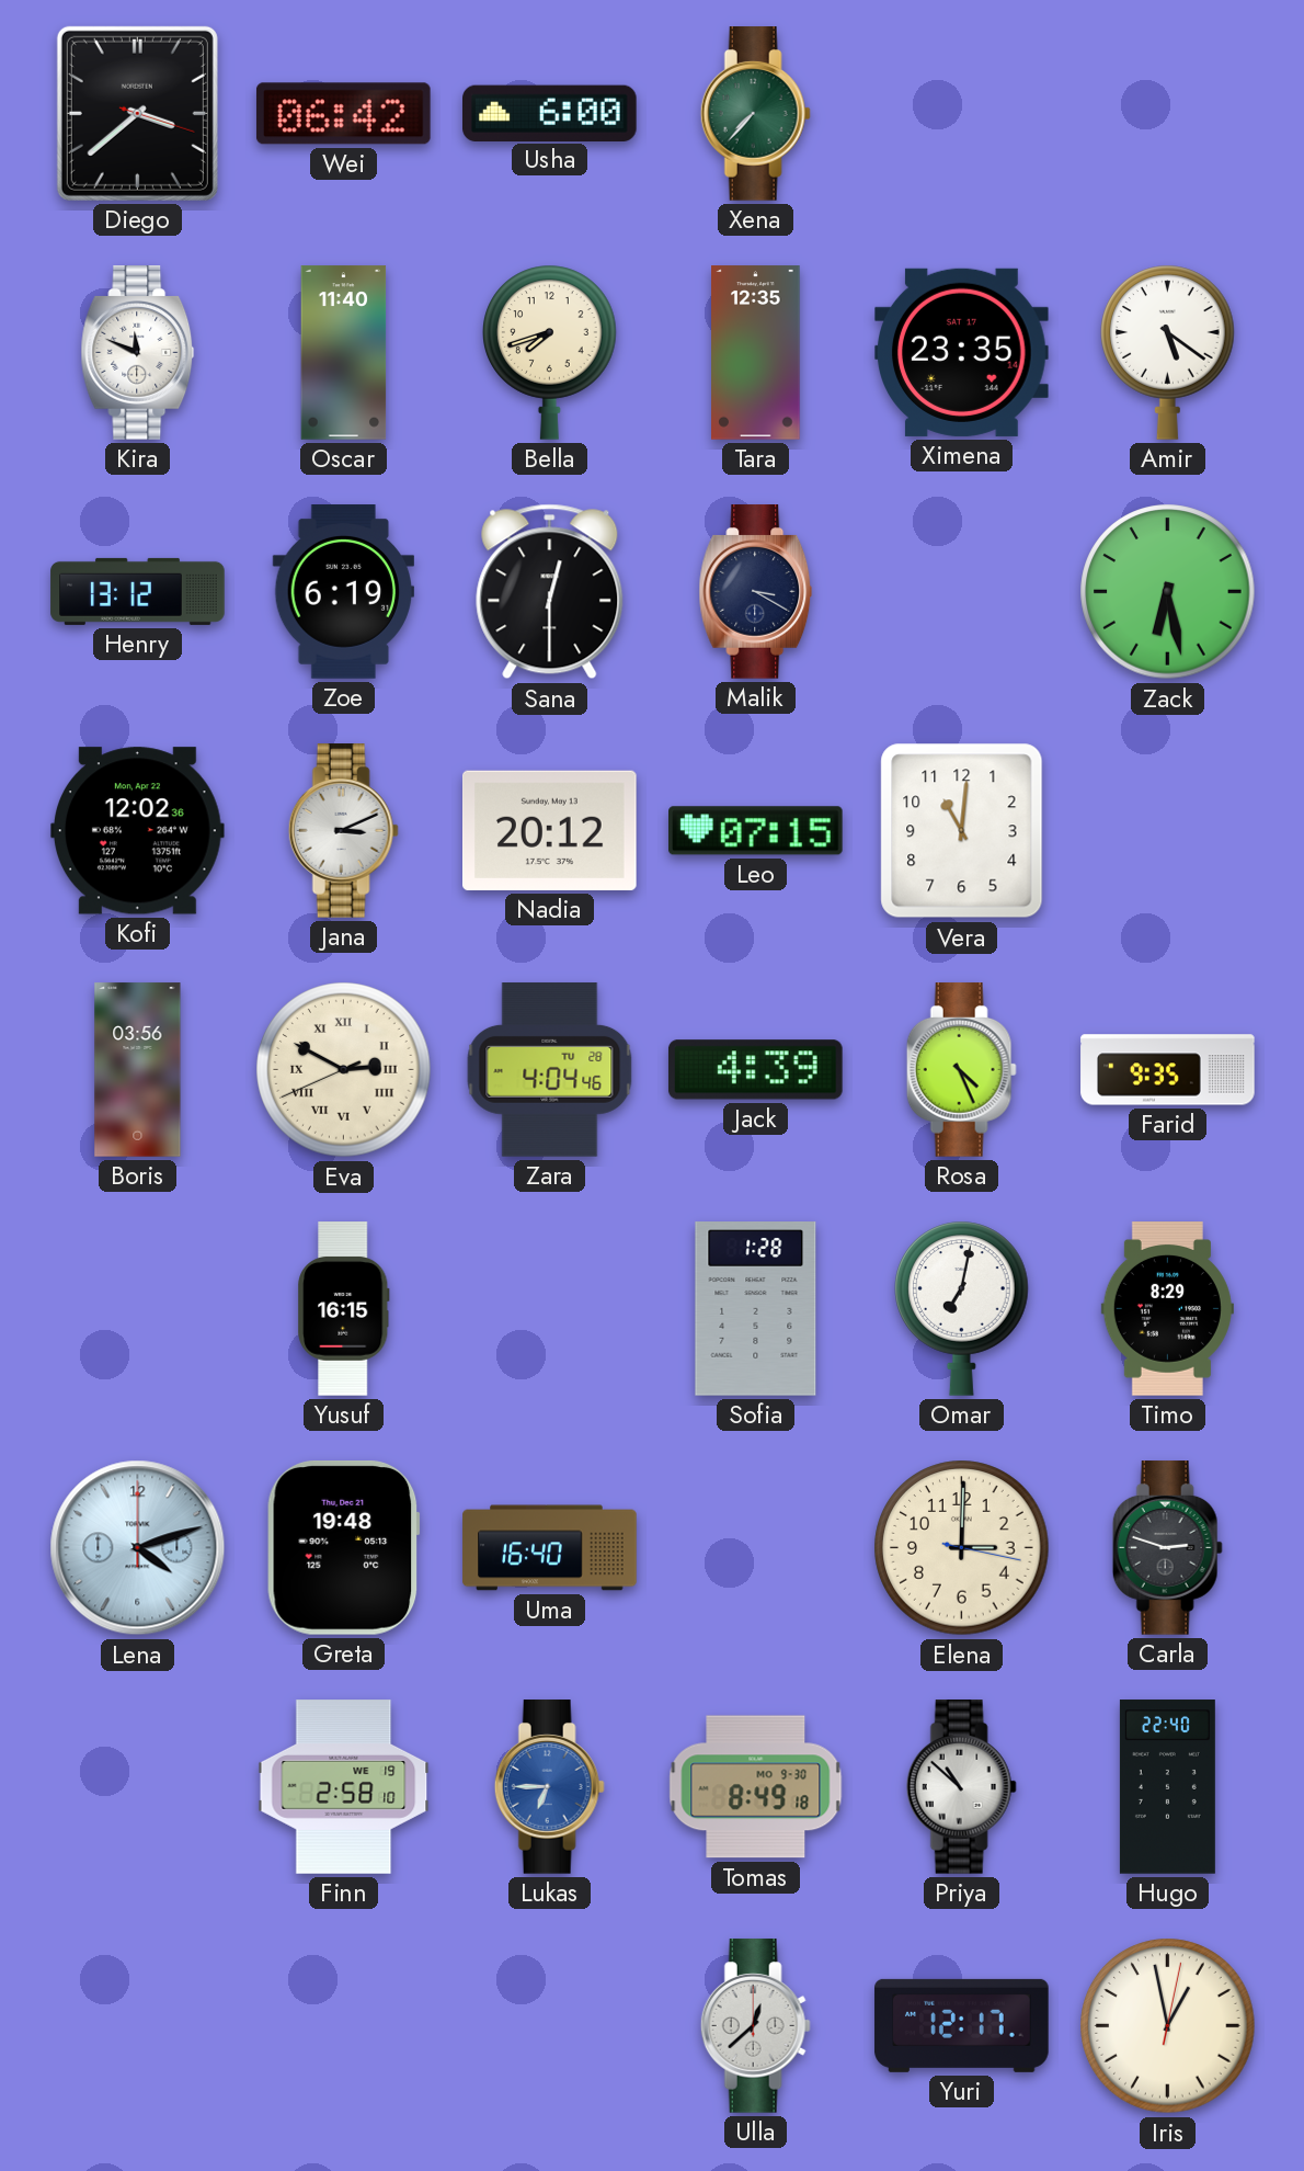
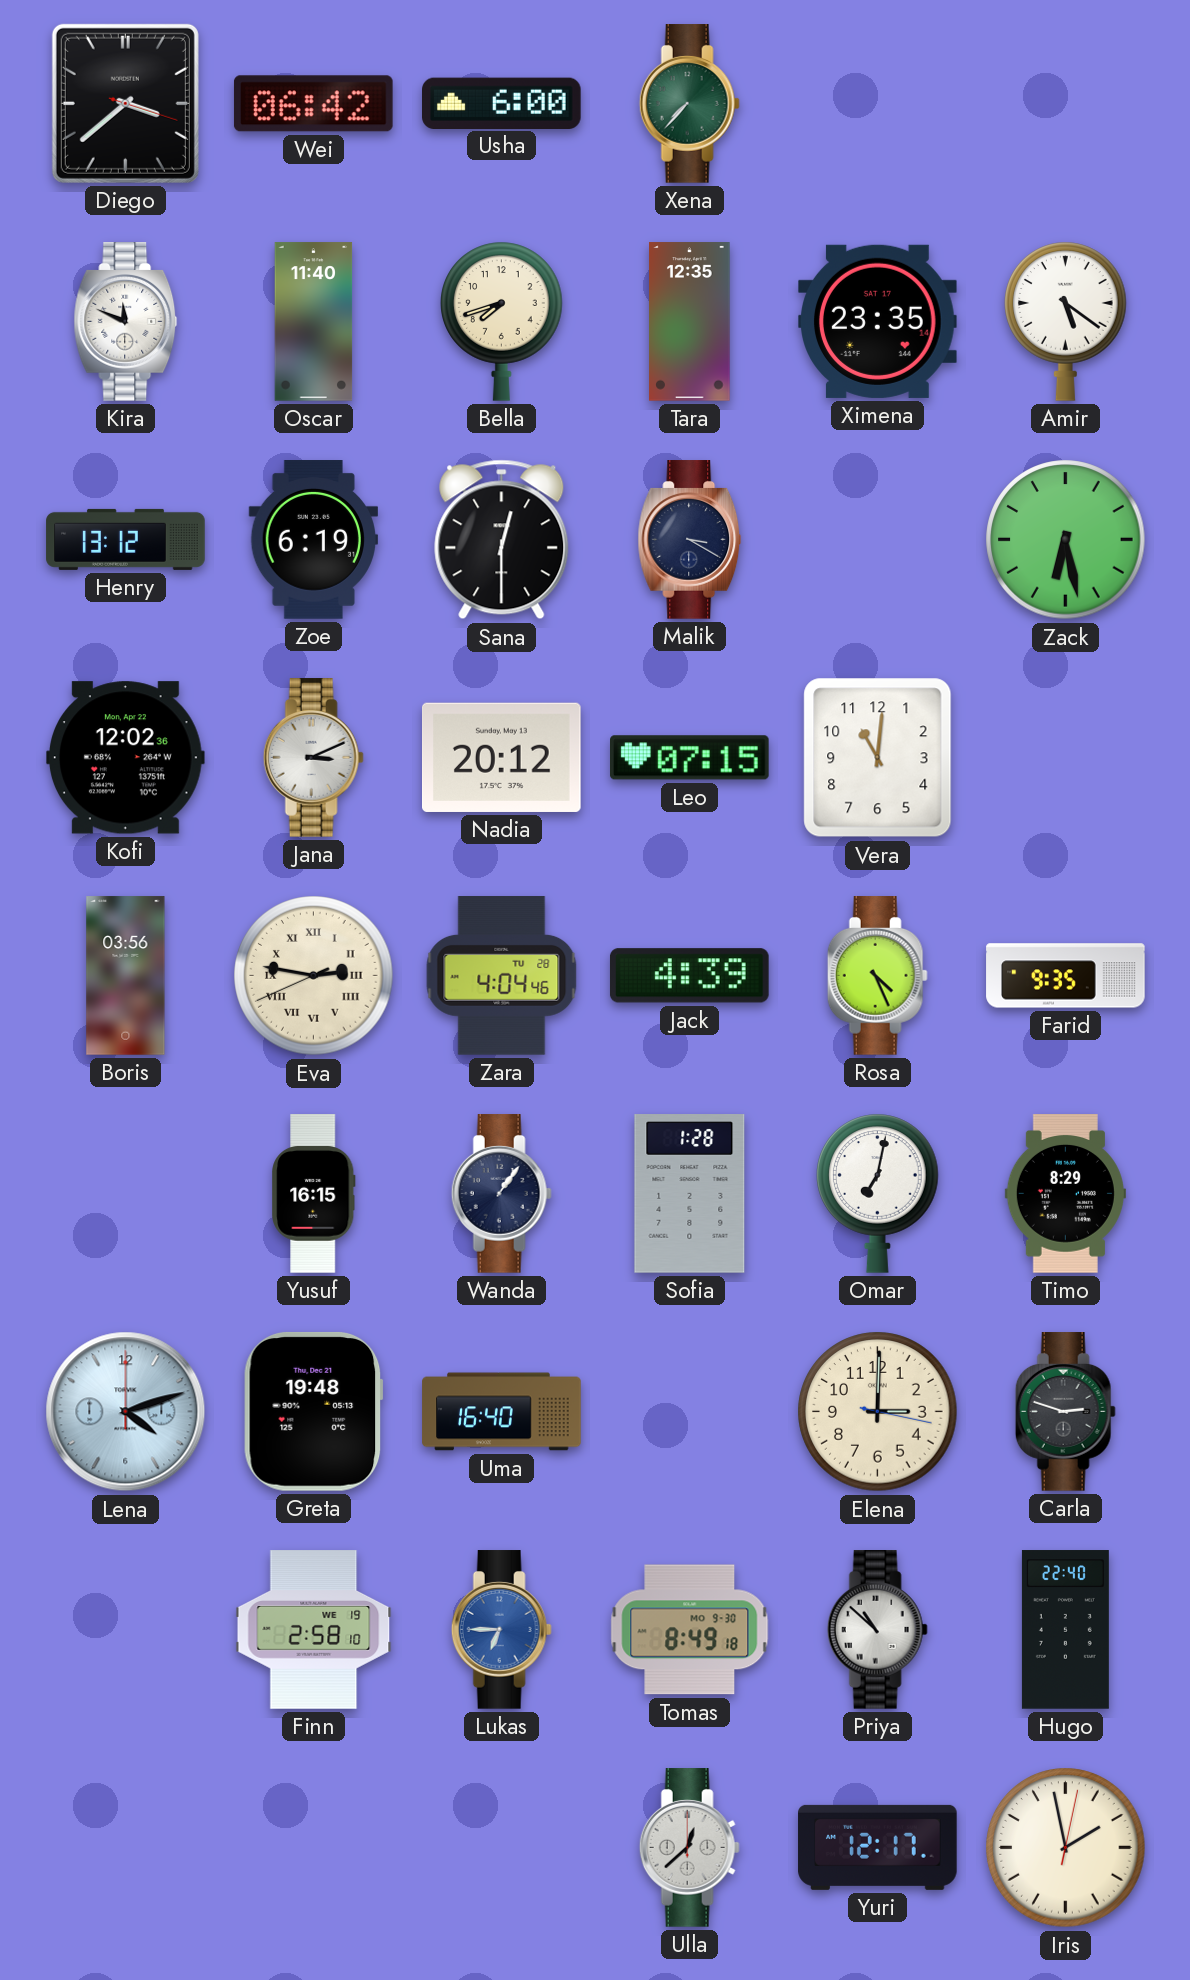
Eva: 2:49 -> 2:46
Wanda: none -> 1:06
Iris: 12:58 -> 1:58
